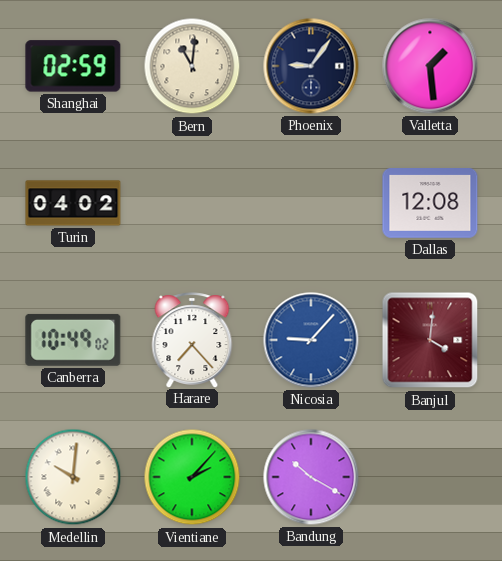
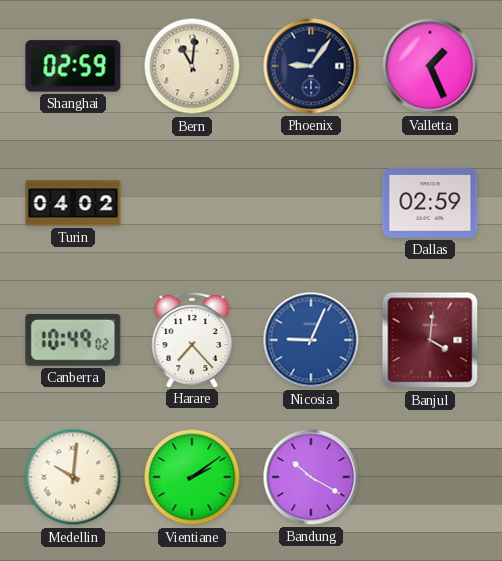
Valletta: 1:29 -> 1:26
Dallas: 12:08 -> 02:59
Nicosia: 9:07 -> 9:04
Vientiane: 2:07 -> 2:09
